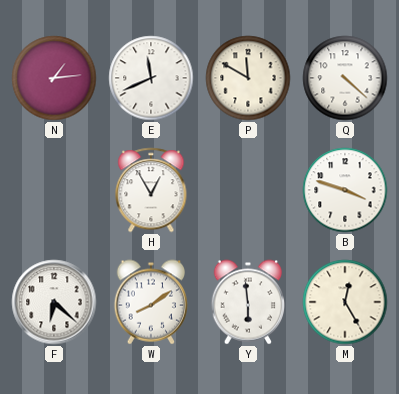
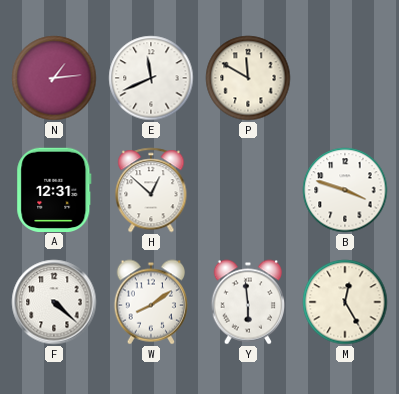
Q: 4:22 -> none
A: none -> 12:31
H: 12:55 -> 12:52
F: 6:22 -> 4:22
